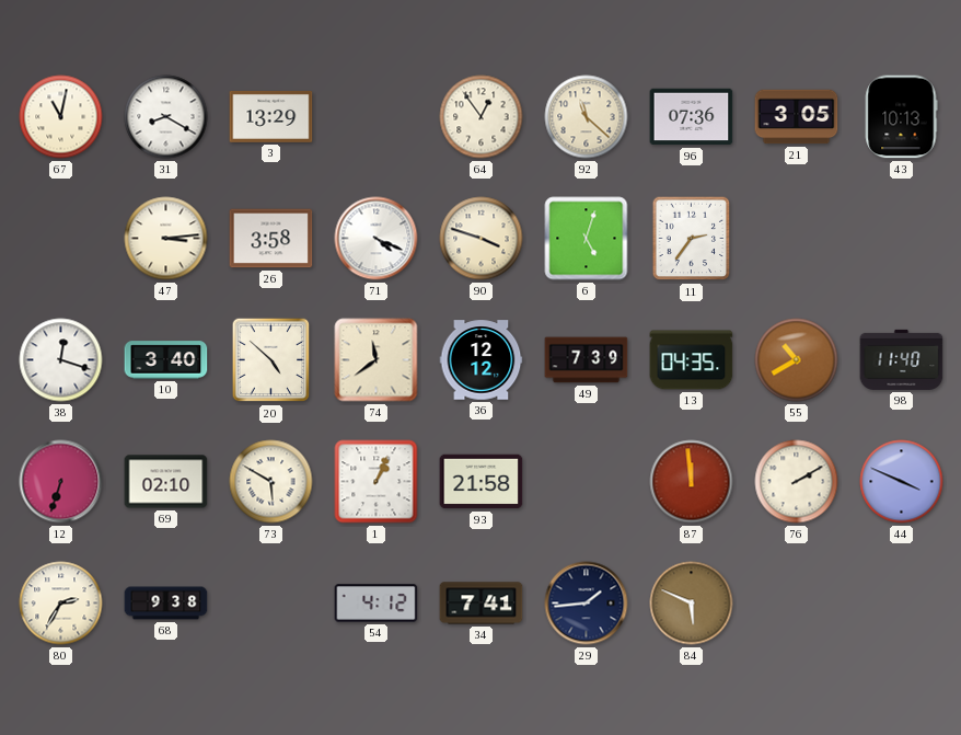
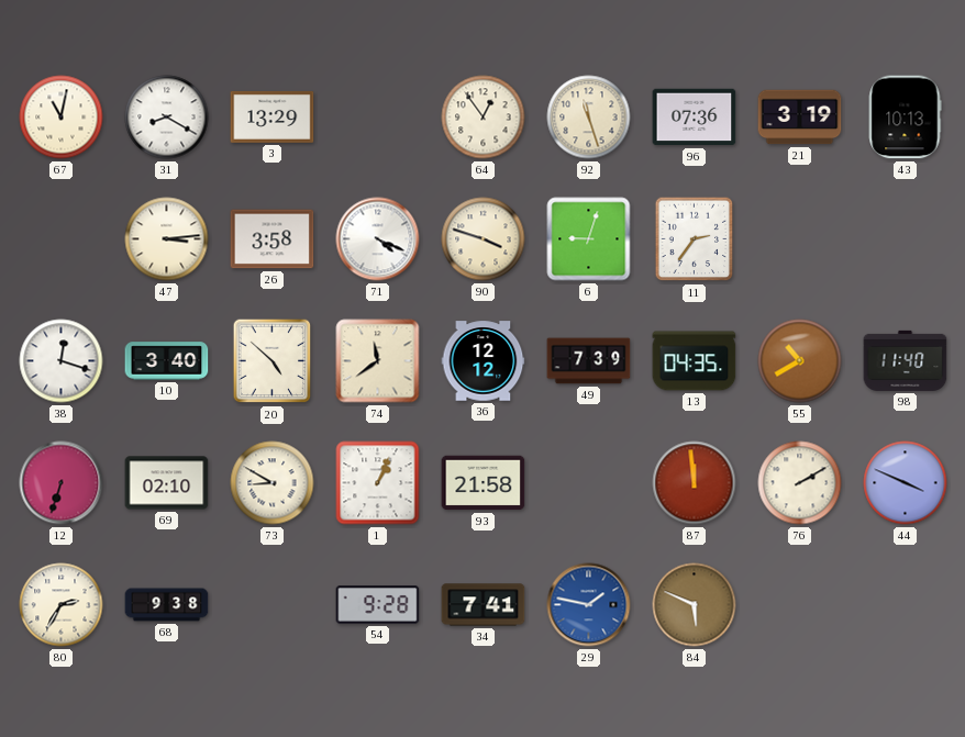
92: 11:22 -> 11:27
21: 3:05 -> 3:19
6: 5:03 -> 9:03
73: 5:50 -> 8:50
54: 4:12 -> 9:28
29: 1:44 -> 1:47
29 dial: navy -> blue
